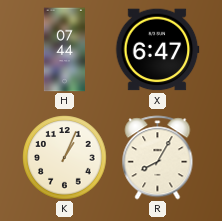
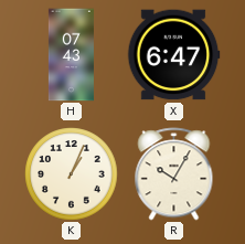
H: 07:44 -> 07:43
R: 8:05 -> 10:05
